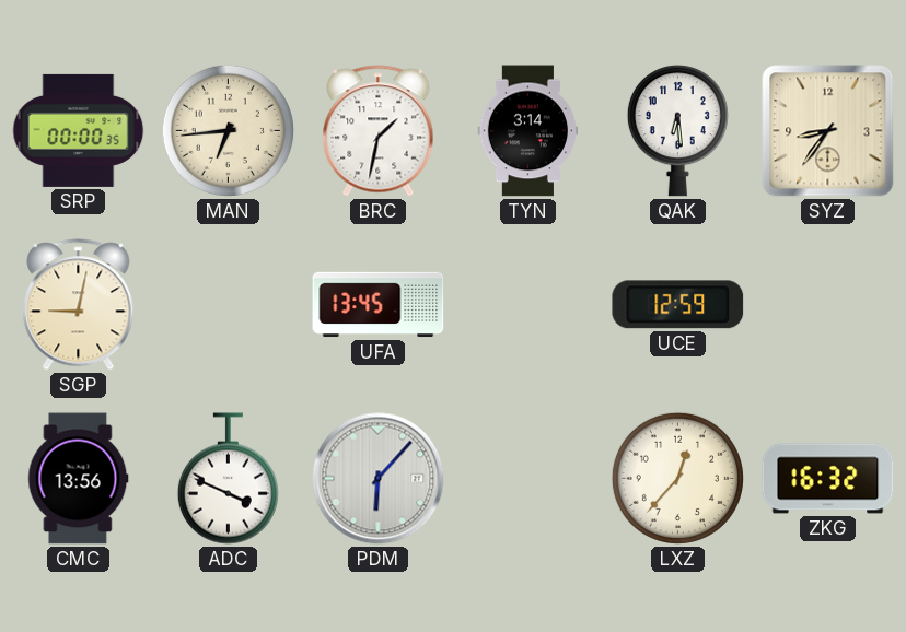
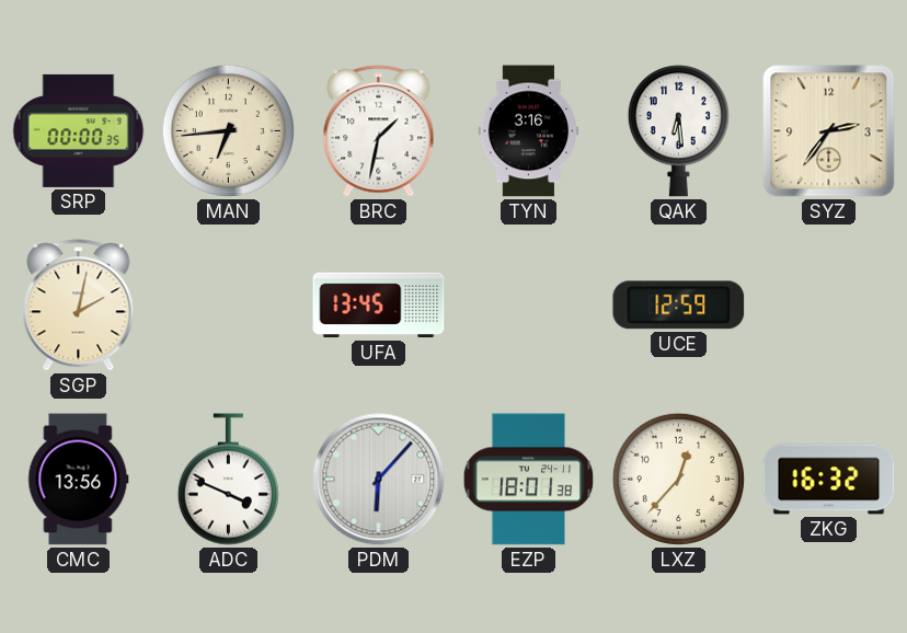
TYN: 3:14 -> 3:16
SYZ: 8:36 -> 2:36
SGP: 9:02 -> 2:02
EZP: none -> 18:01
